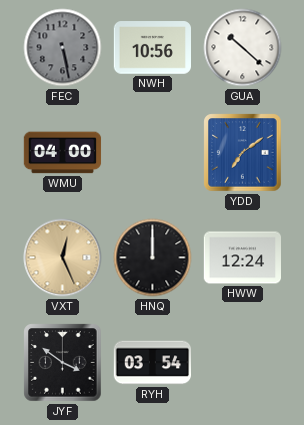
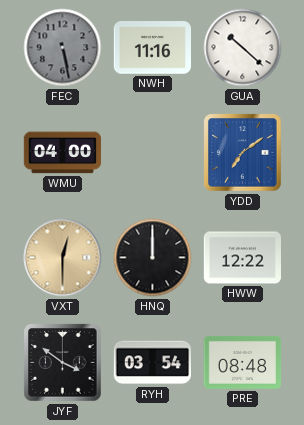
NWH: 10:56 -> 11:16
VXT: 12:26 -> 12:30
HWW: 12:24 -> 12:22
PRE: none -> 08:48
